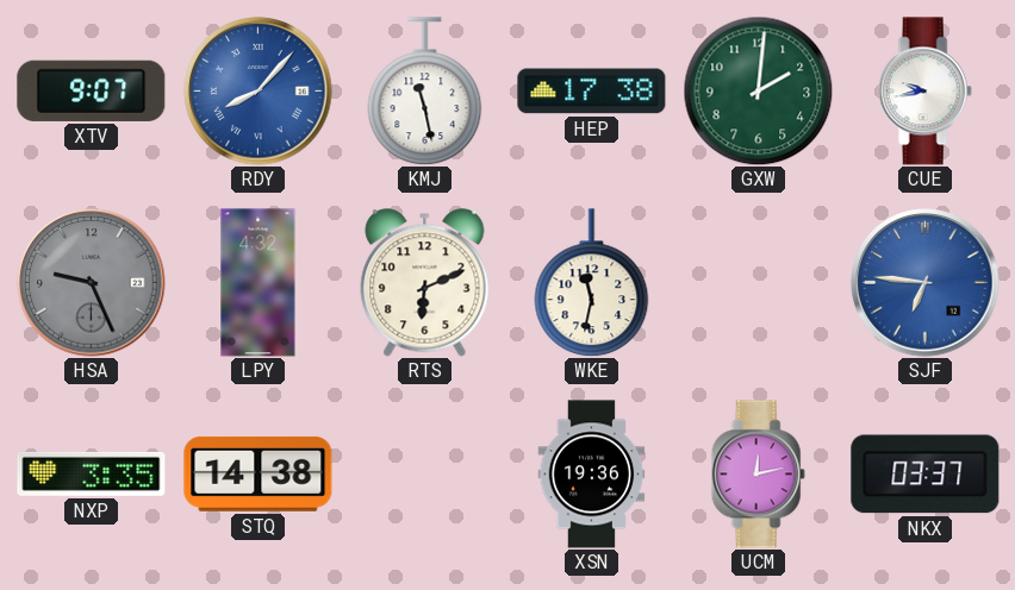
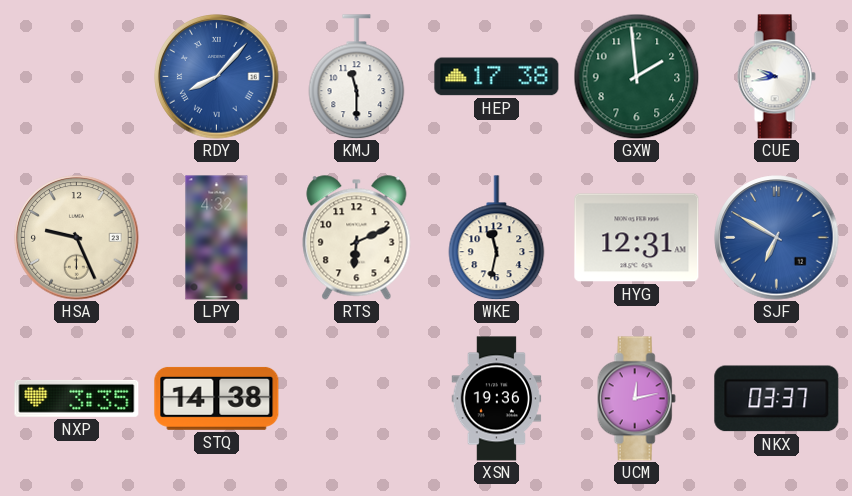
XTV: 9:07 -> none
KMJ: 11:28 -> 11:30
GXW: 2:01 -> 1:59
HSA dial: grey -> cream
HYG: none -> 12:31
SJF: 6:46 -> 6:50
